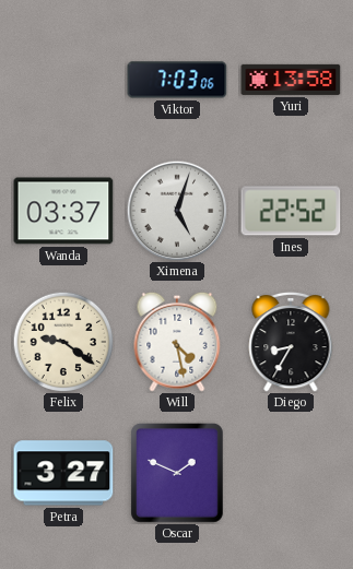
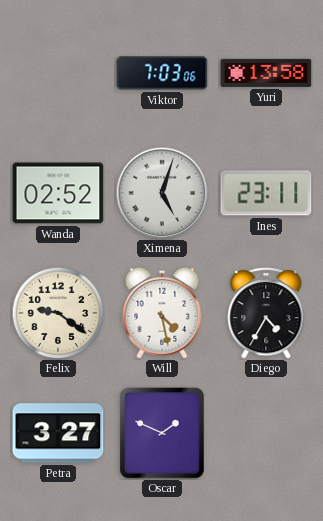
Wanda: 03:37 -> 02:52
Ines: 22:52 -> 23:11
Diego: 8:35 -> 4:35
